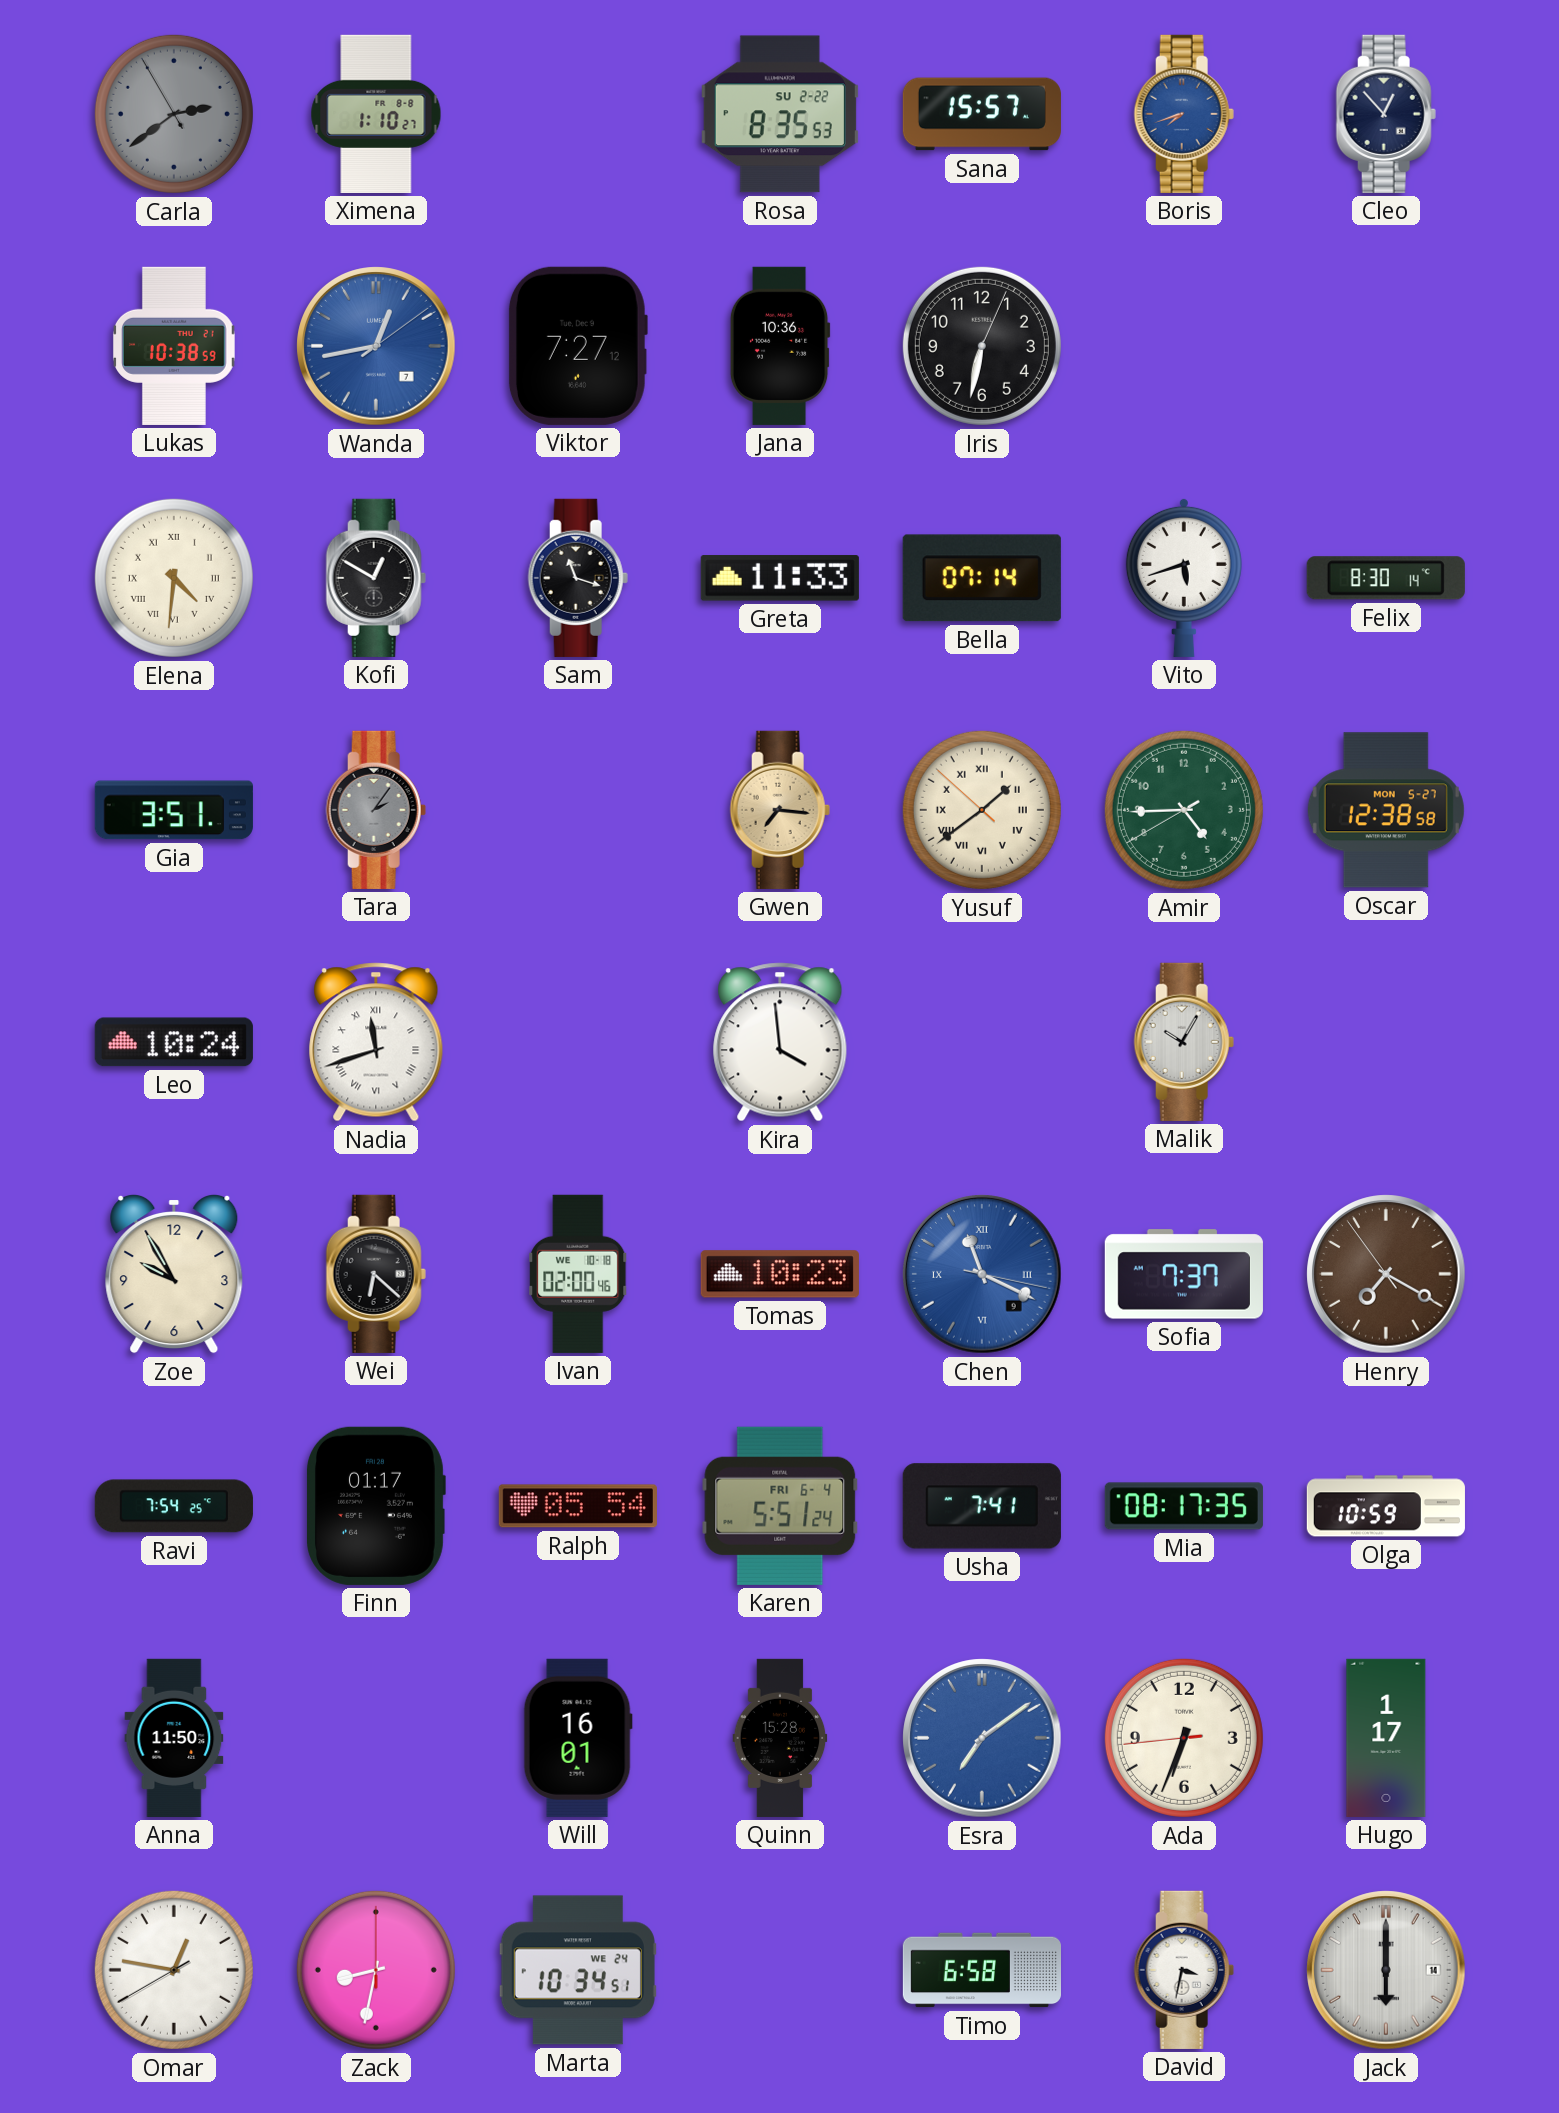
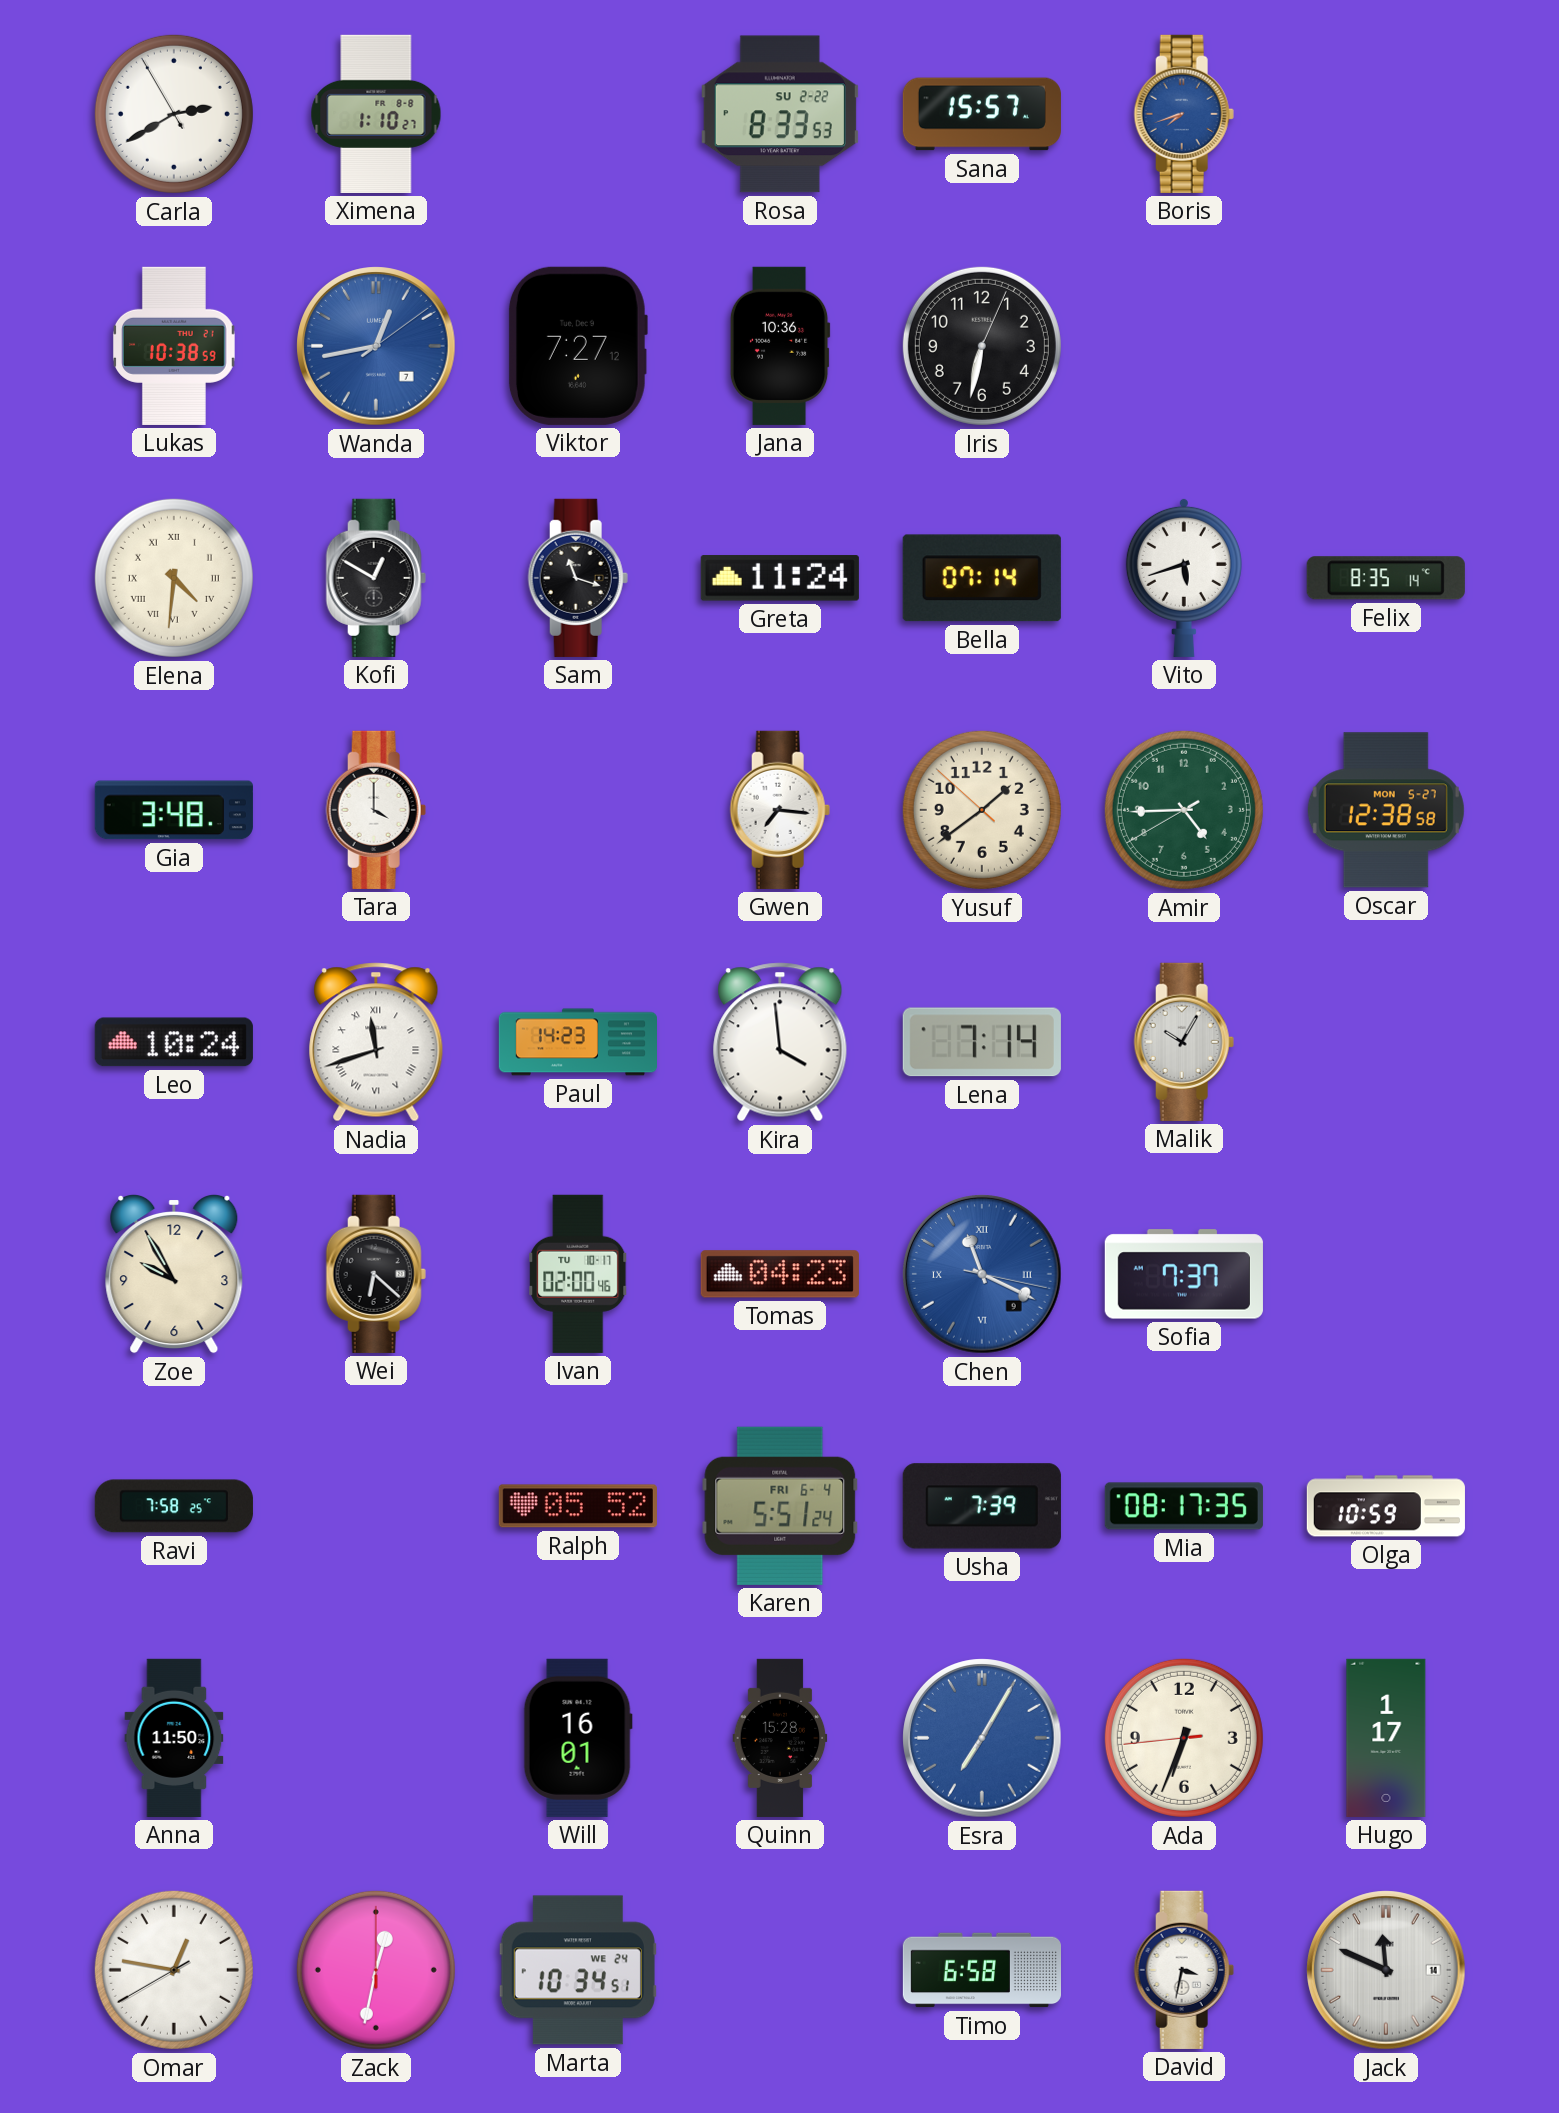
Carla: 2:38 -> 2:39
Carla dial: grey -> white
Rosa: 8:35 -> 8:33
Cleo: 12:53 -> none
Greta: 11:33 -> 11:24
Felix: 8:30 -> 8:35
Gia: 3:51 -> 3:48
Tara: 2:06 -> 4:00
Tara dial: grey -> white
Gwen dial: champagne -> white
Yusuf numerals: Roman -> Arabic
Paul: none -> 14:23
Lena: none -> 7:14
Ivan date: WE 10-18 -> TU 10-17
Tomas: 10:23 -> 04:23
Henry: 7:19 -> none
Ravi: 7:54 -> 7:58
Finn: 01:17 -> none
Ralph: 05:54 -> 05:52
Usha: 7:41 -> 7:39
Esra: 7:09 -> 7:05
Zack: 8:32 -> 12:32
Jack: 6:00 -> 11:49
